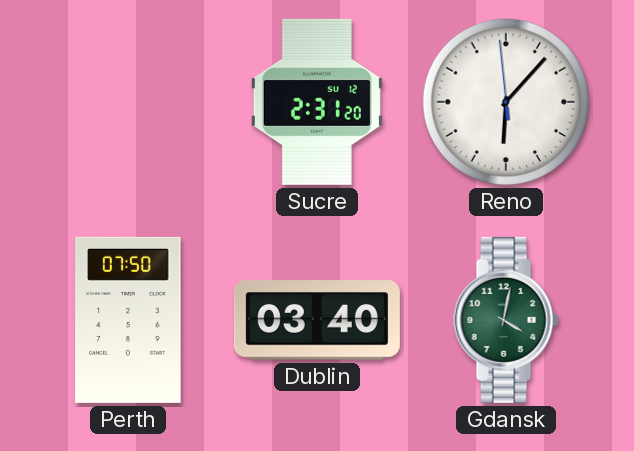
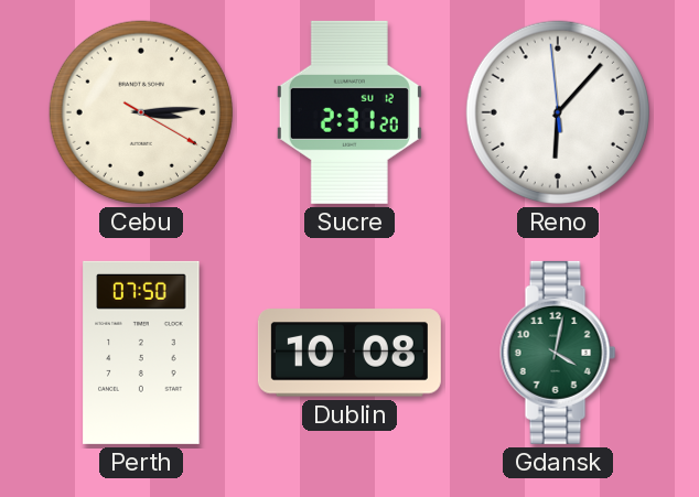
Cebu: none -> 3:14
Dublin: 03:40 -> 10:08
